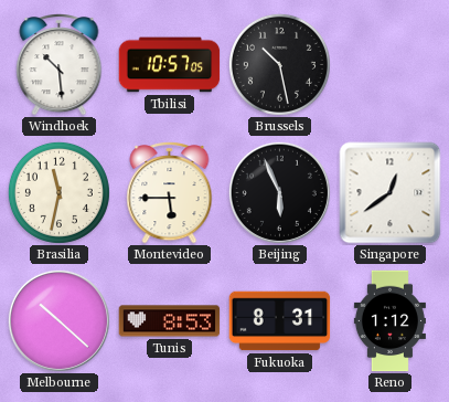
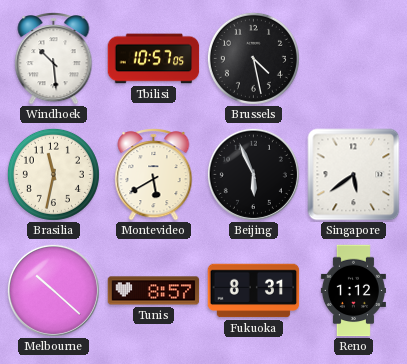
Brussels: 10:28 -> 4:28
Montevideo: 5:45 -> 5:40
Singapore: 12:39 -> 5:39
Tunis: 8:53 -> 8:57
